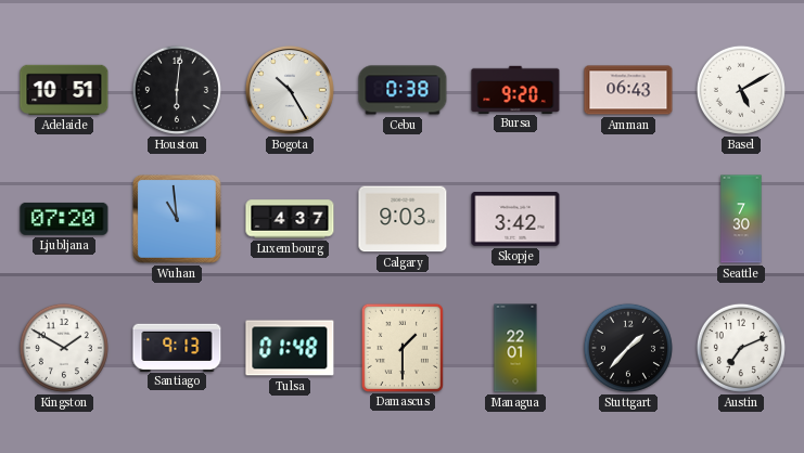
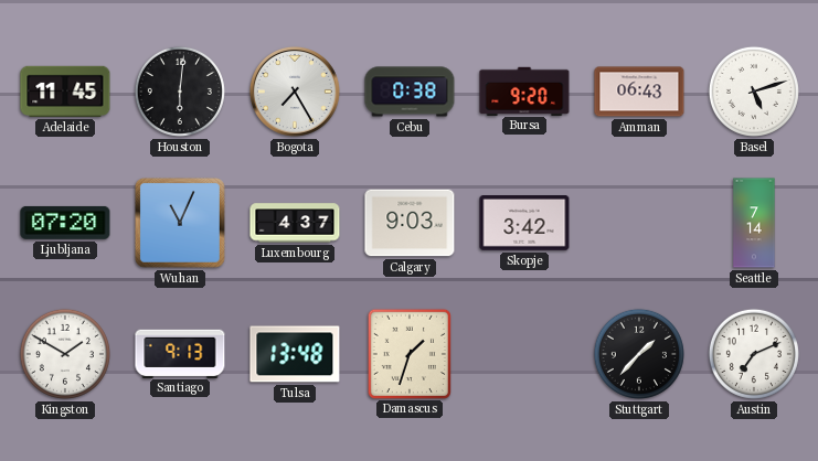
Adelaide: 10:51 -> 11:45
Bogota: 10:25 -> 7:25
Basel: 5:10 -> 5:12
Wuhan: 10:59 -> 11:04
Seattle: 7:30 -> 7:14
Tulsa: 01:48 -> 13:48
Damascus: 1:30 -> 1:33
Managua: 22:01 -> none
